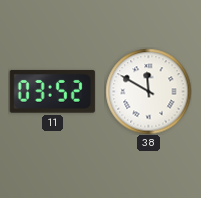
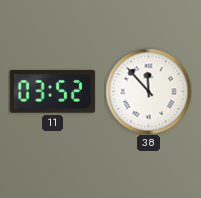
38: 11:50 -> 11:53
